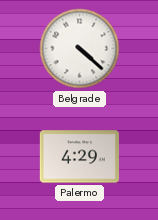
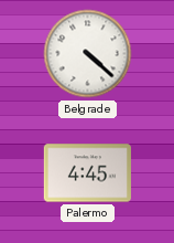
Palermo: 4:29 -> 4:45
